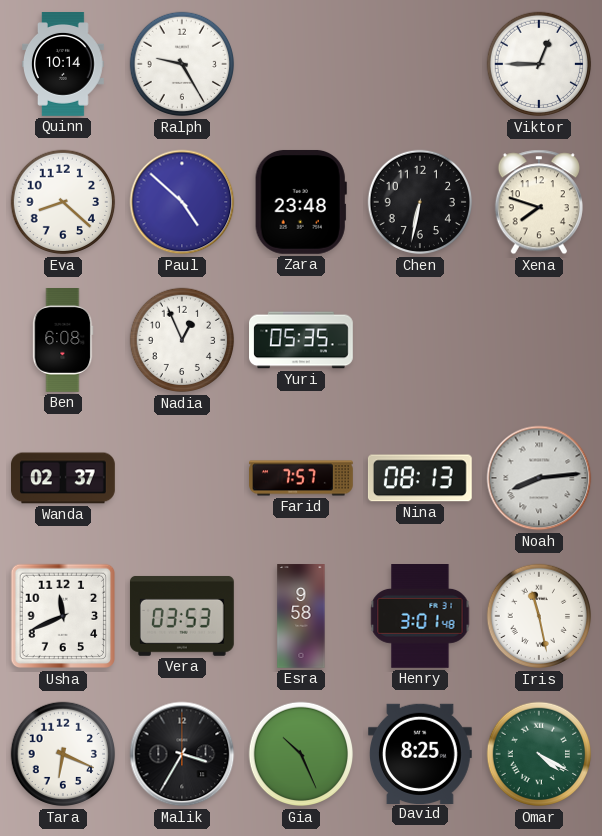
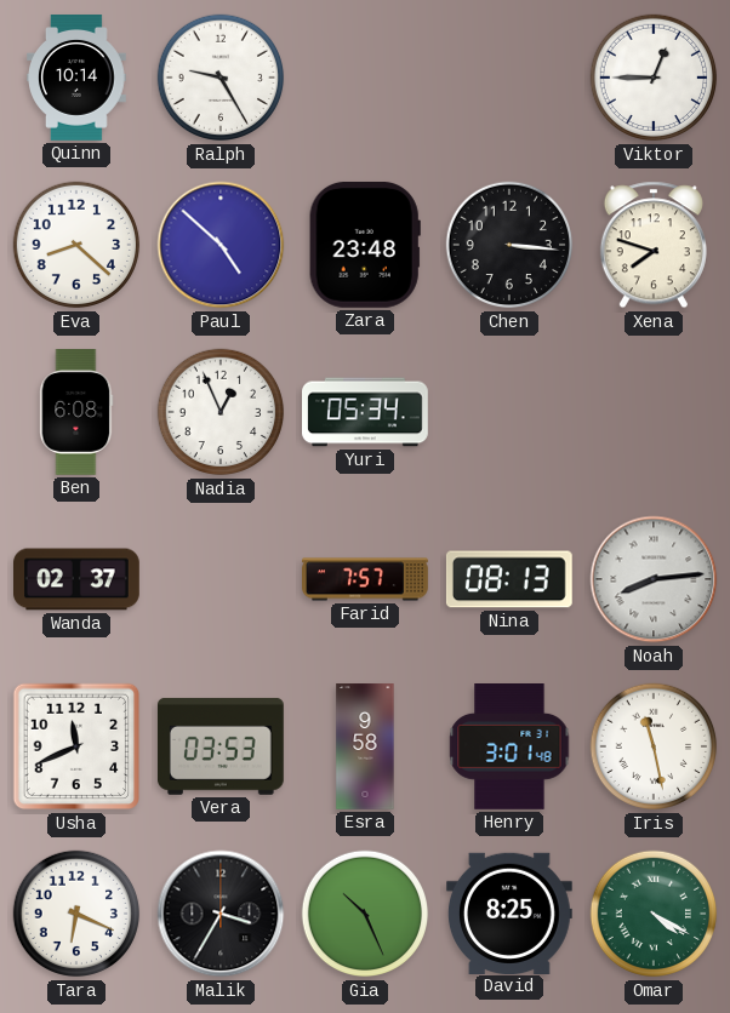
Chen: 6:32 -> 3:16
Yuri: 05:35 -> 05:34
